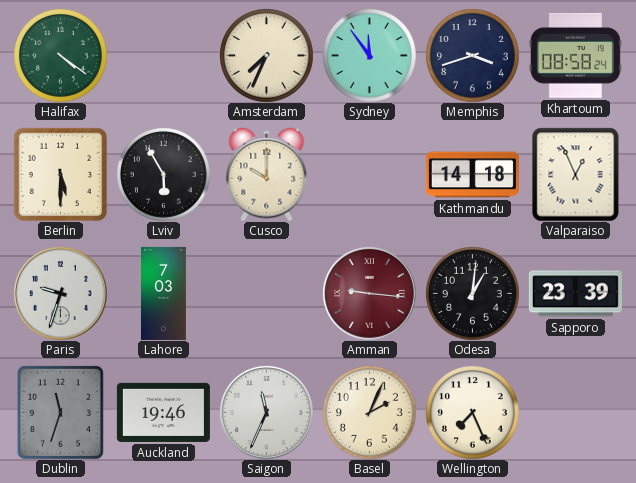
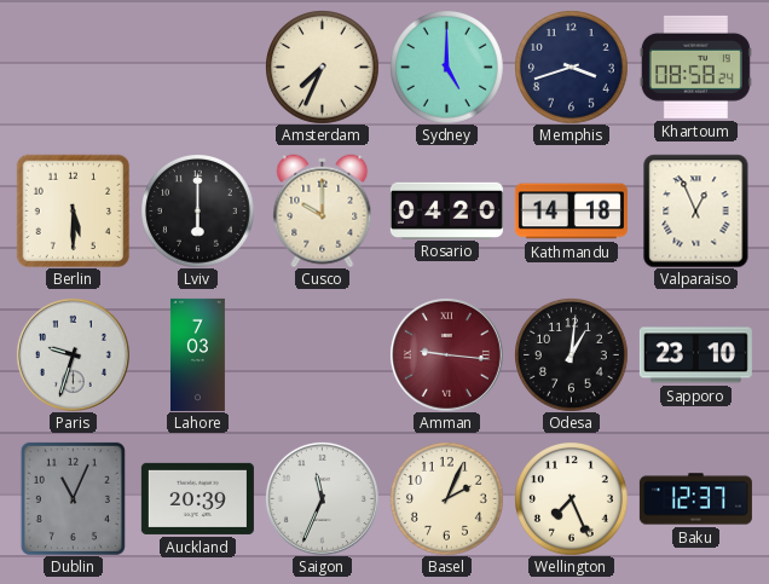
Halifax: 4:21 -> none
Sydney: 11:54 -> 5:00
Lviv: 5:55 -> 6:00
Rosario: none -> 04:20
Sapporo: 23:39 -> 23:10
Dublin: 11:33 -> 11:04
Auckland: 19:46 -> 20:39
Baku: none -> 12:37
